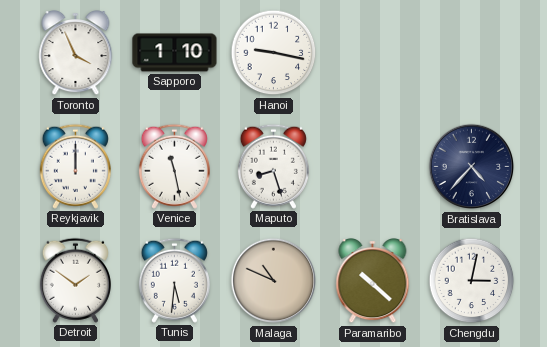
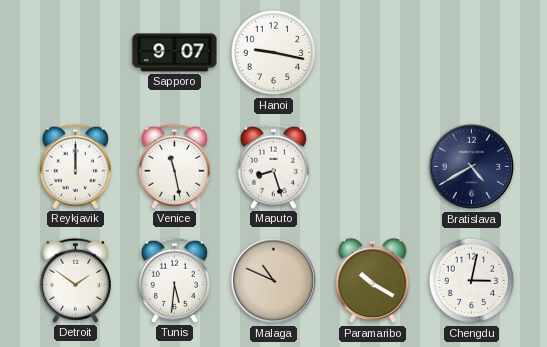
Toronto: 3:56 -> none
Sapporo: 1:10 -> 9:07
Bratislava: 4:37 -> 4:40
Paramaribo: 10:22 -> 10:20
